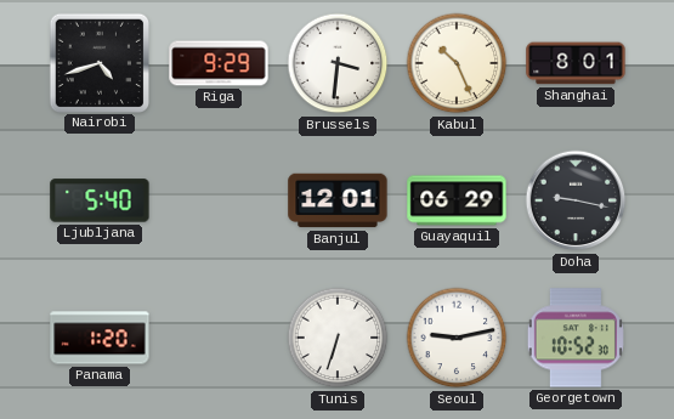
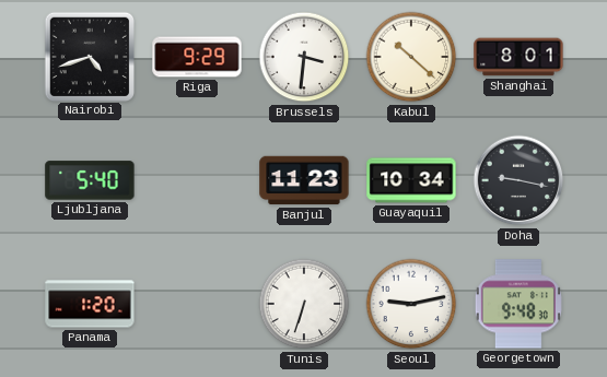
Kabul: 10:26 -> 10:22
Banjul: 12:01 -> 11:23
Guayaquil: 06:29 -> 10:34
Georgetown: 10:52 -> 9:48
